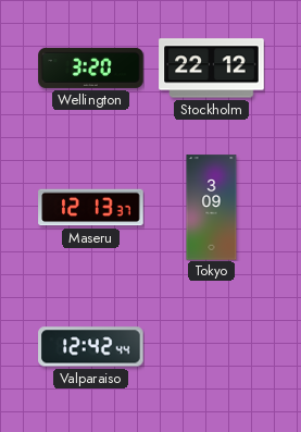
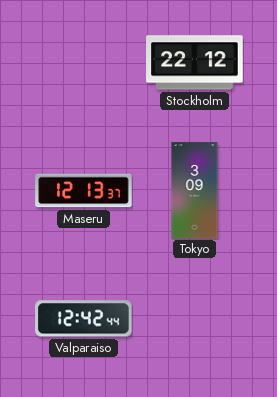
Wellington: 3:20 -> none
